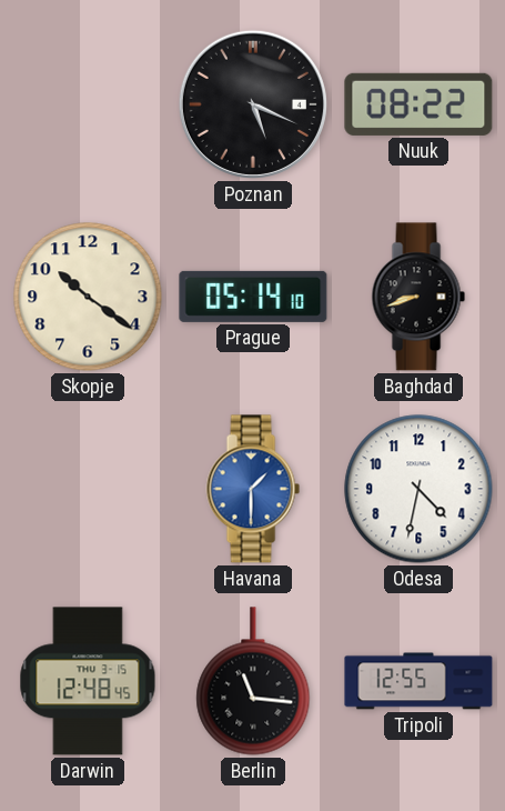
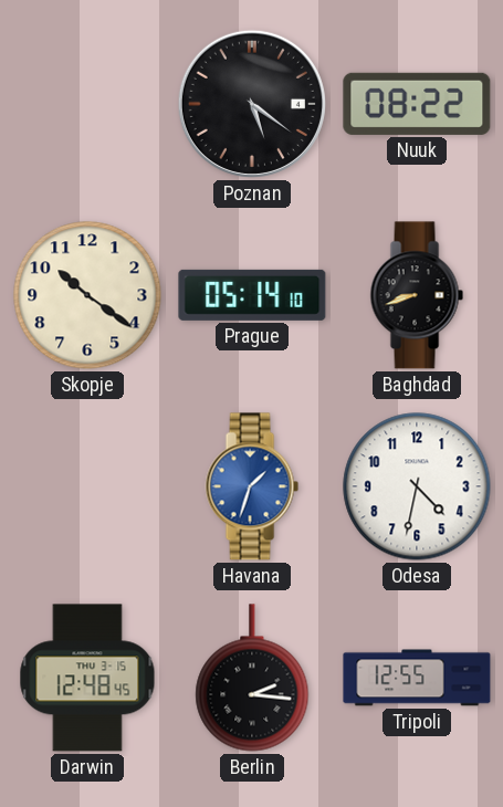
Poznan: 5:19 -> 5:21
Havana: 1:30 -> 1:33
Berlin: 11:16 -> 2:16
